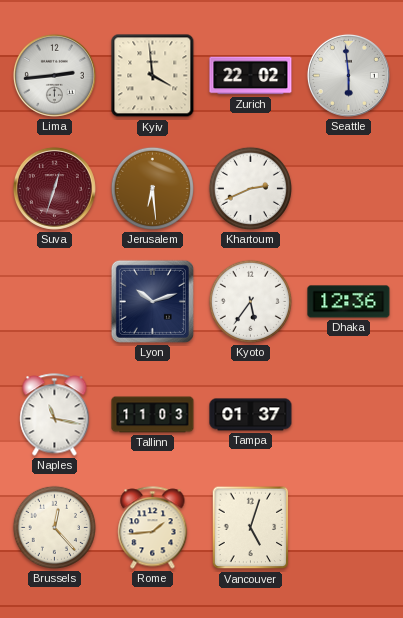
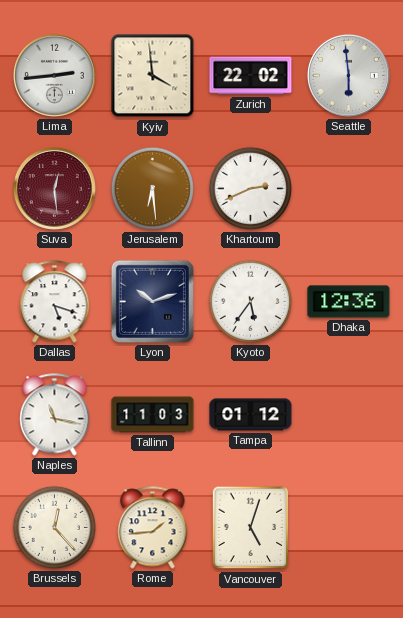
Suva: 12:33 -> 12:29
Dallas: none -> 5:18
Tampa: 01:37 -> 01:12
